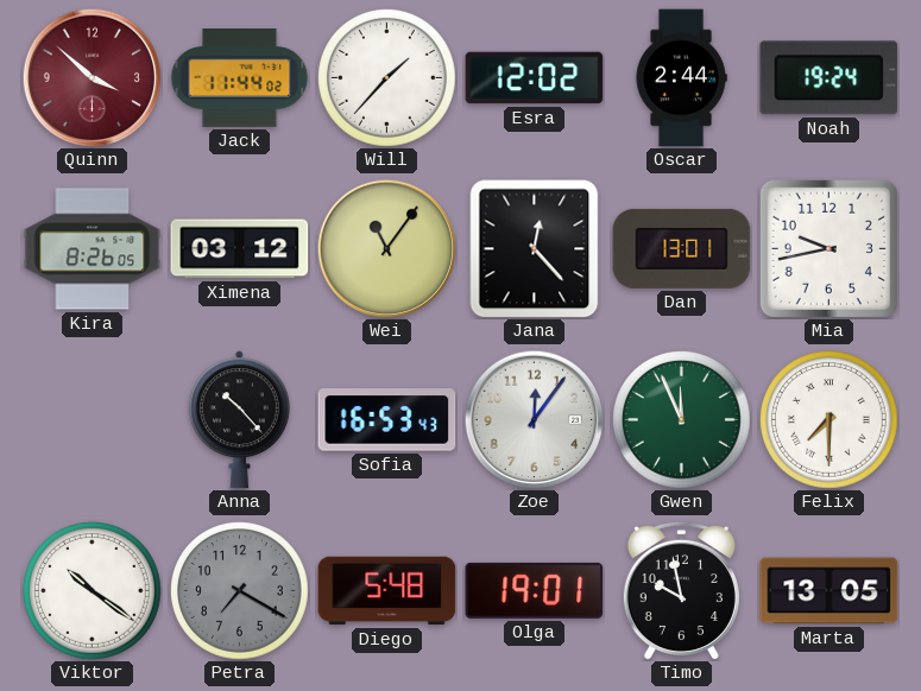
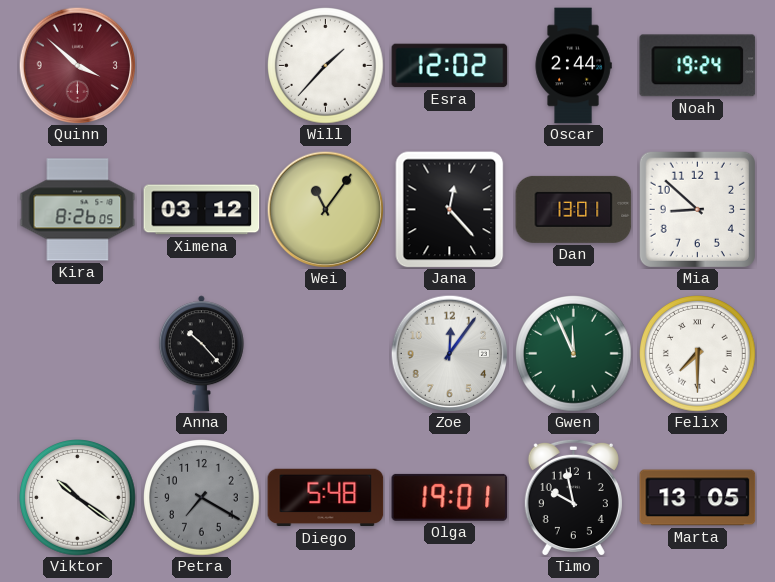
Jack: 11:44 -> none
Mia: 9:43 -> 8:52
Sofia: 16:53 -> none
